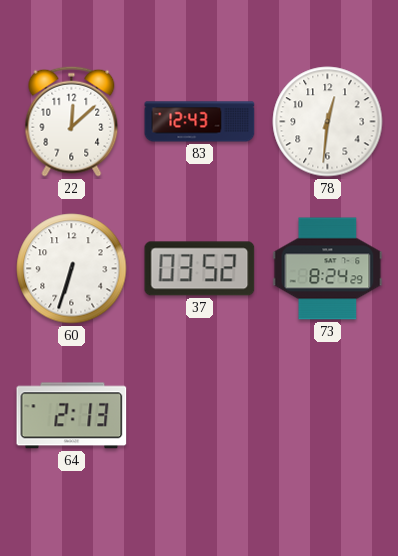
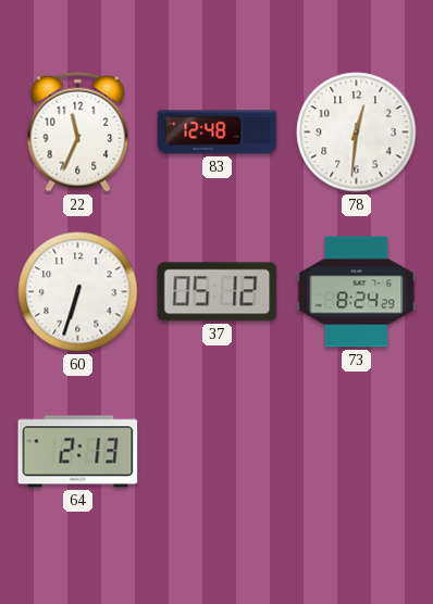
22: 12:08 -> 11:34
83: 12:43 -> 12:48
37: 03:52 -> 05:12
